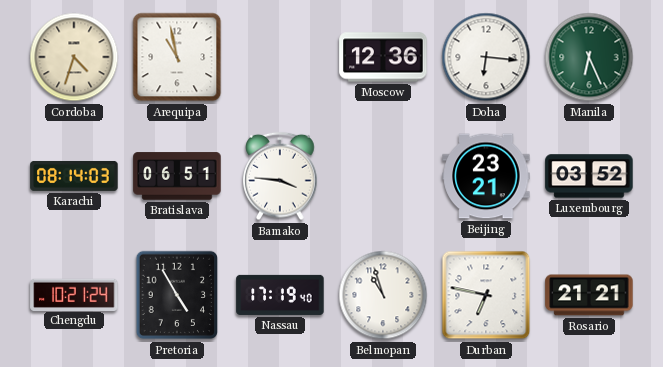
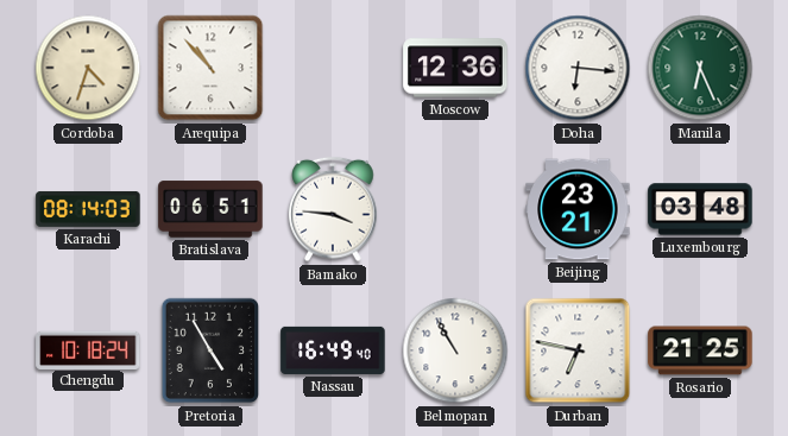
Arequipa: 10:58 -> 10:53
Luxembourg: 03:52 -> 03:48
Chengdu: 10:21 -> 10:18
Nassau: 17:19 -> 16:49
Belmopan: 10:57 -> 10:55
Rosario: 21:21 -> 21:25
